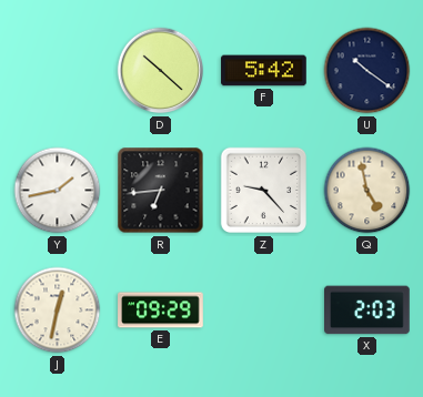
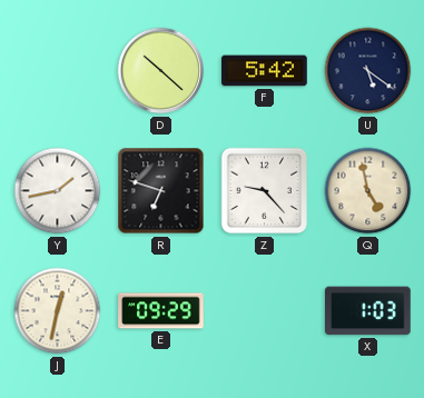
U: 10:21 -> 5:21
R: 6:44 -> 6:48
X: 2:03 -> 1:03
